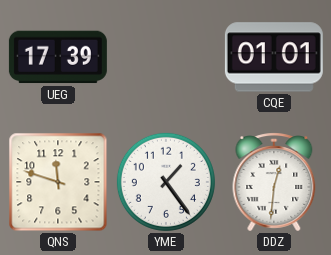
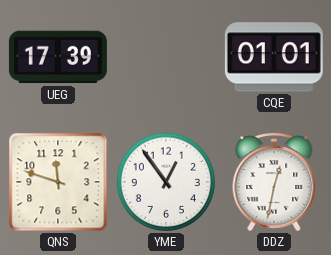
YME: 1:24 -> 12:54
DDZ: 12:31 -> 12:32
